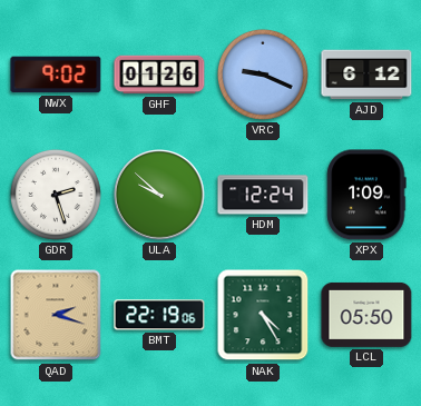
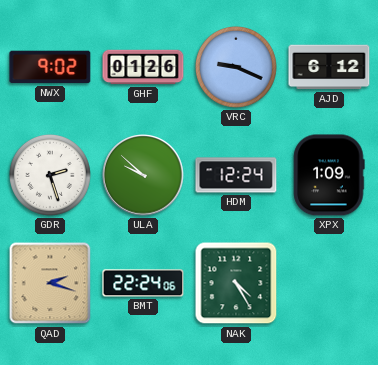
BMT: 22:19 -> 22:24
LCL: 05:50 -> none
